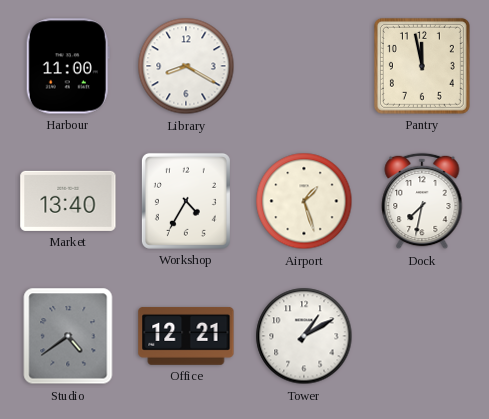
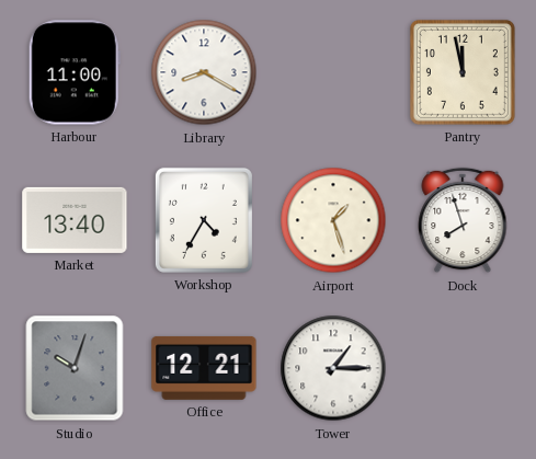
Dock: 7:32 -> 7:57
Studio: 4:39 -> 10:03
Tower: 1:10 -> 1:15
